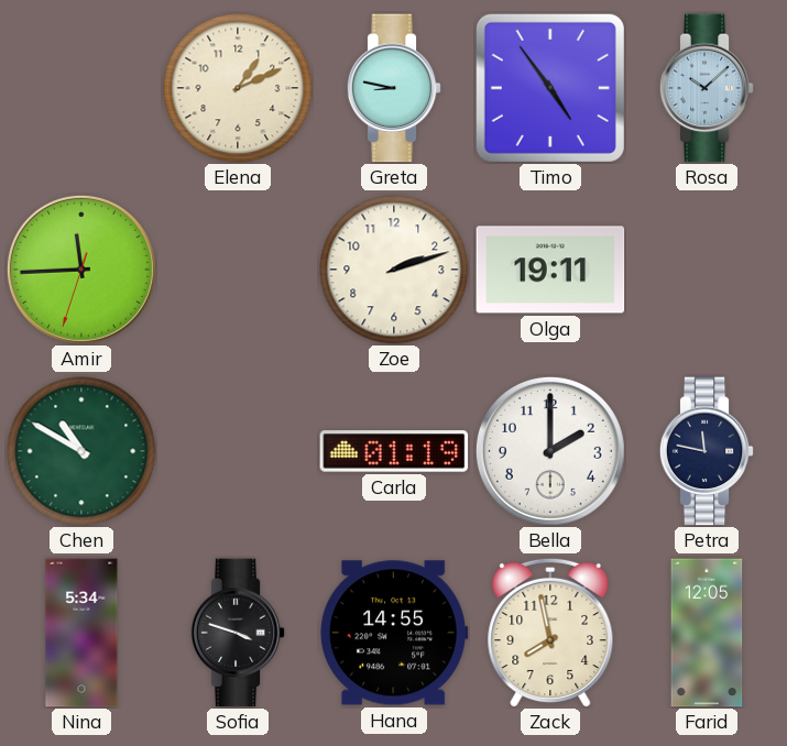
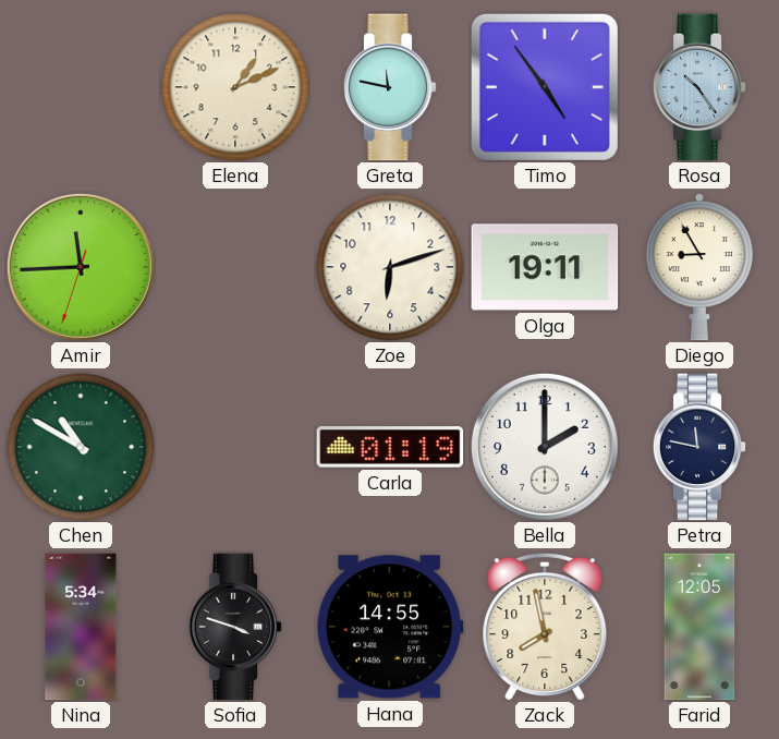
Greta: 8:47 -> 11:47
Rosa: 10:08 -> 10:24
Zoe: 2:12 -> 6:12
Diego: none -> 8:55
